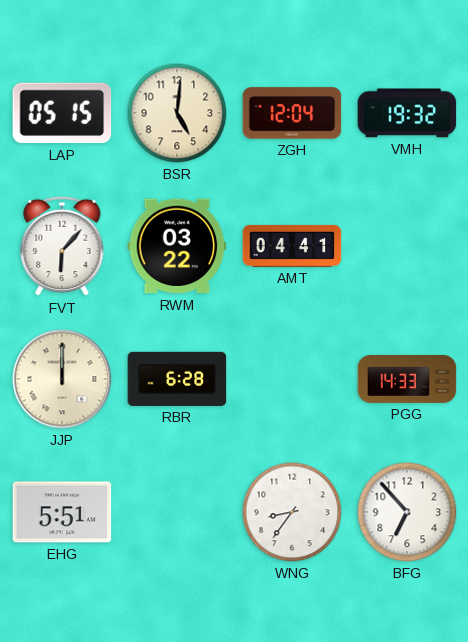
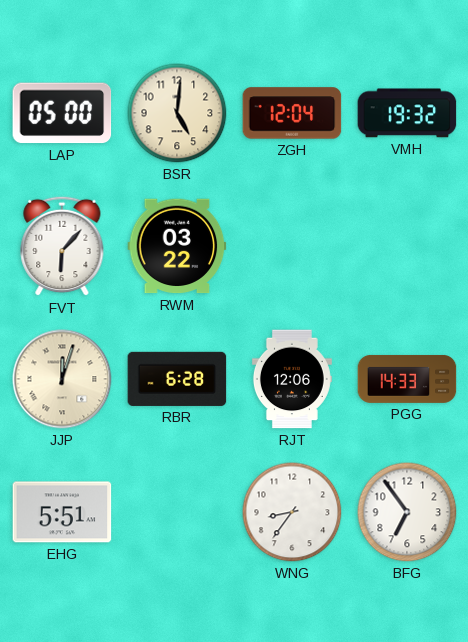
LAP: 05:15 -> 05:00
AMT: 04:41 -> none
JJP: 12:00 -> 12:03
RJT: none -> 12:06
BFG: 6:53 -> 6:54
